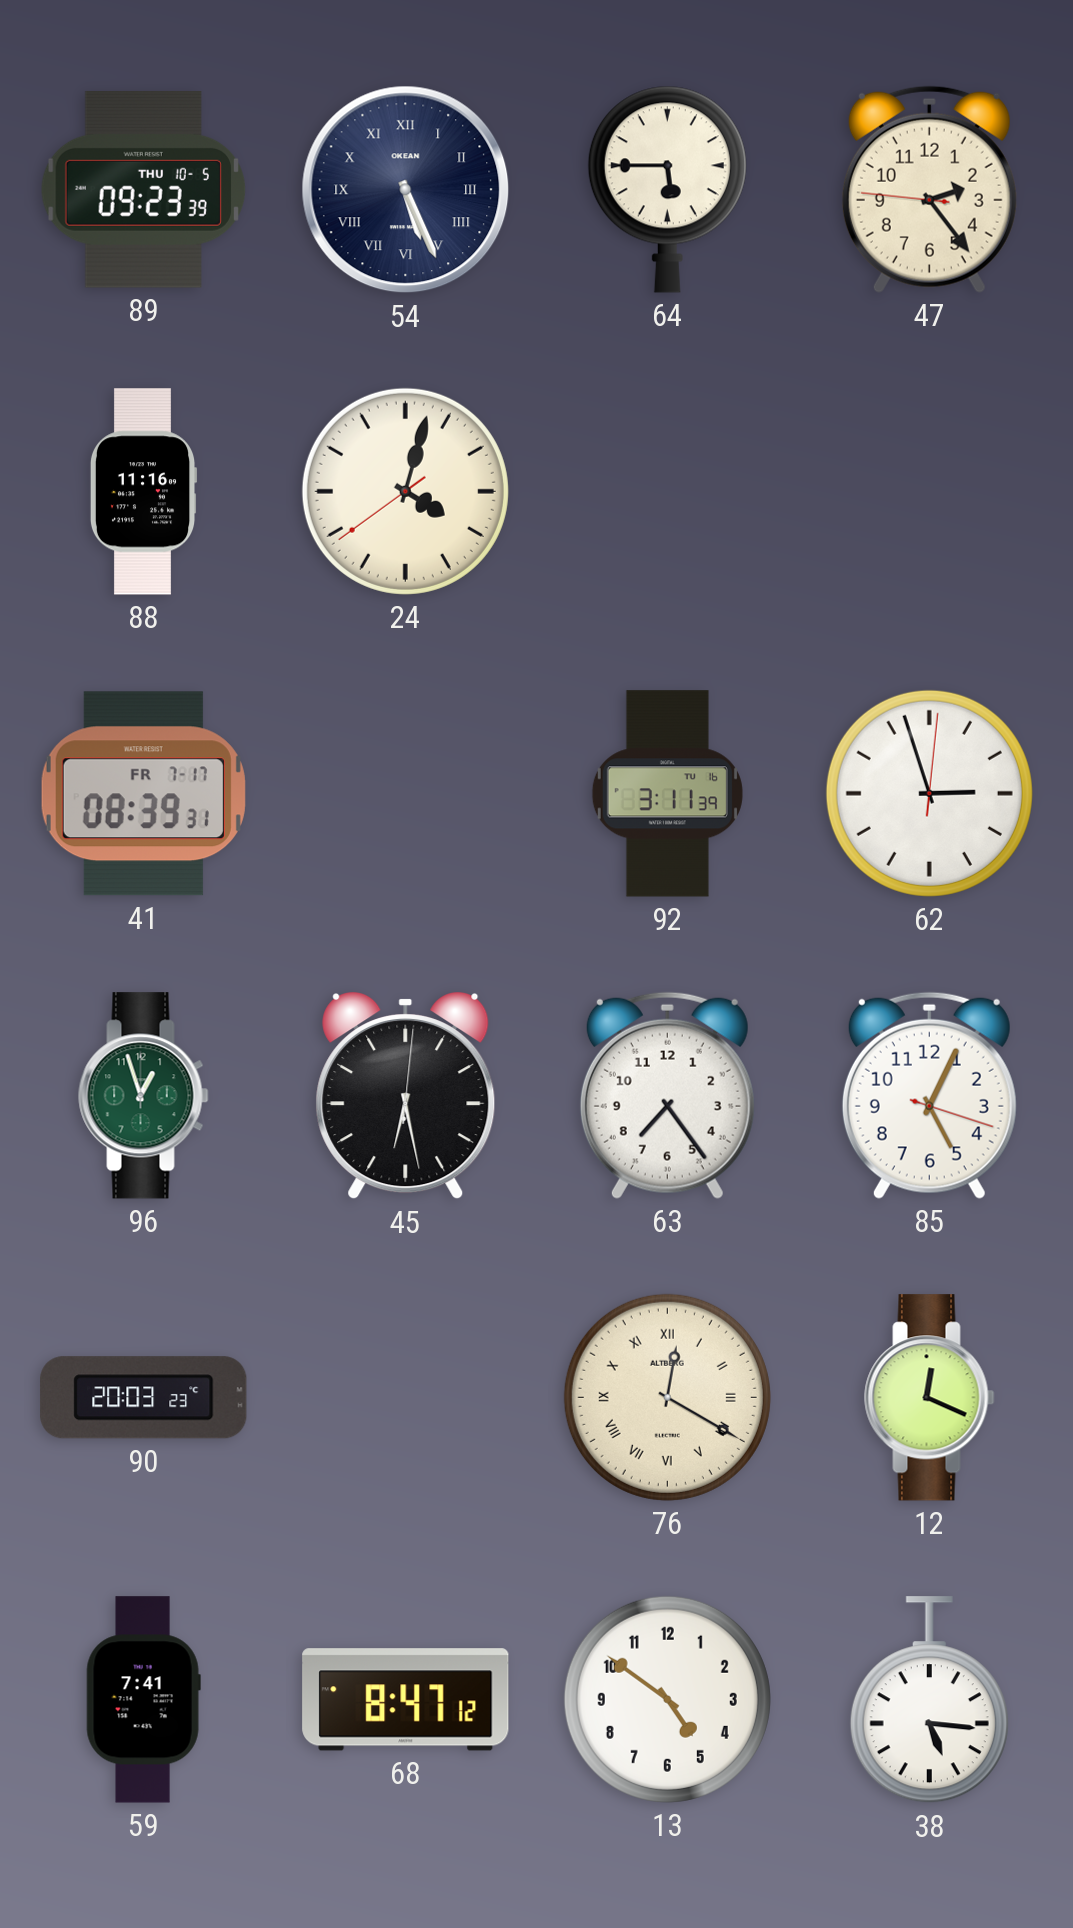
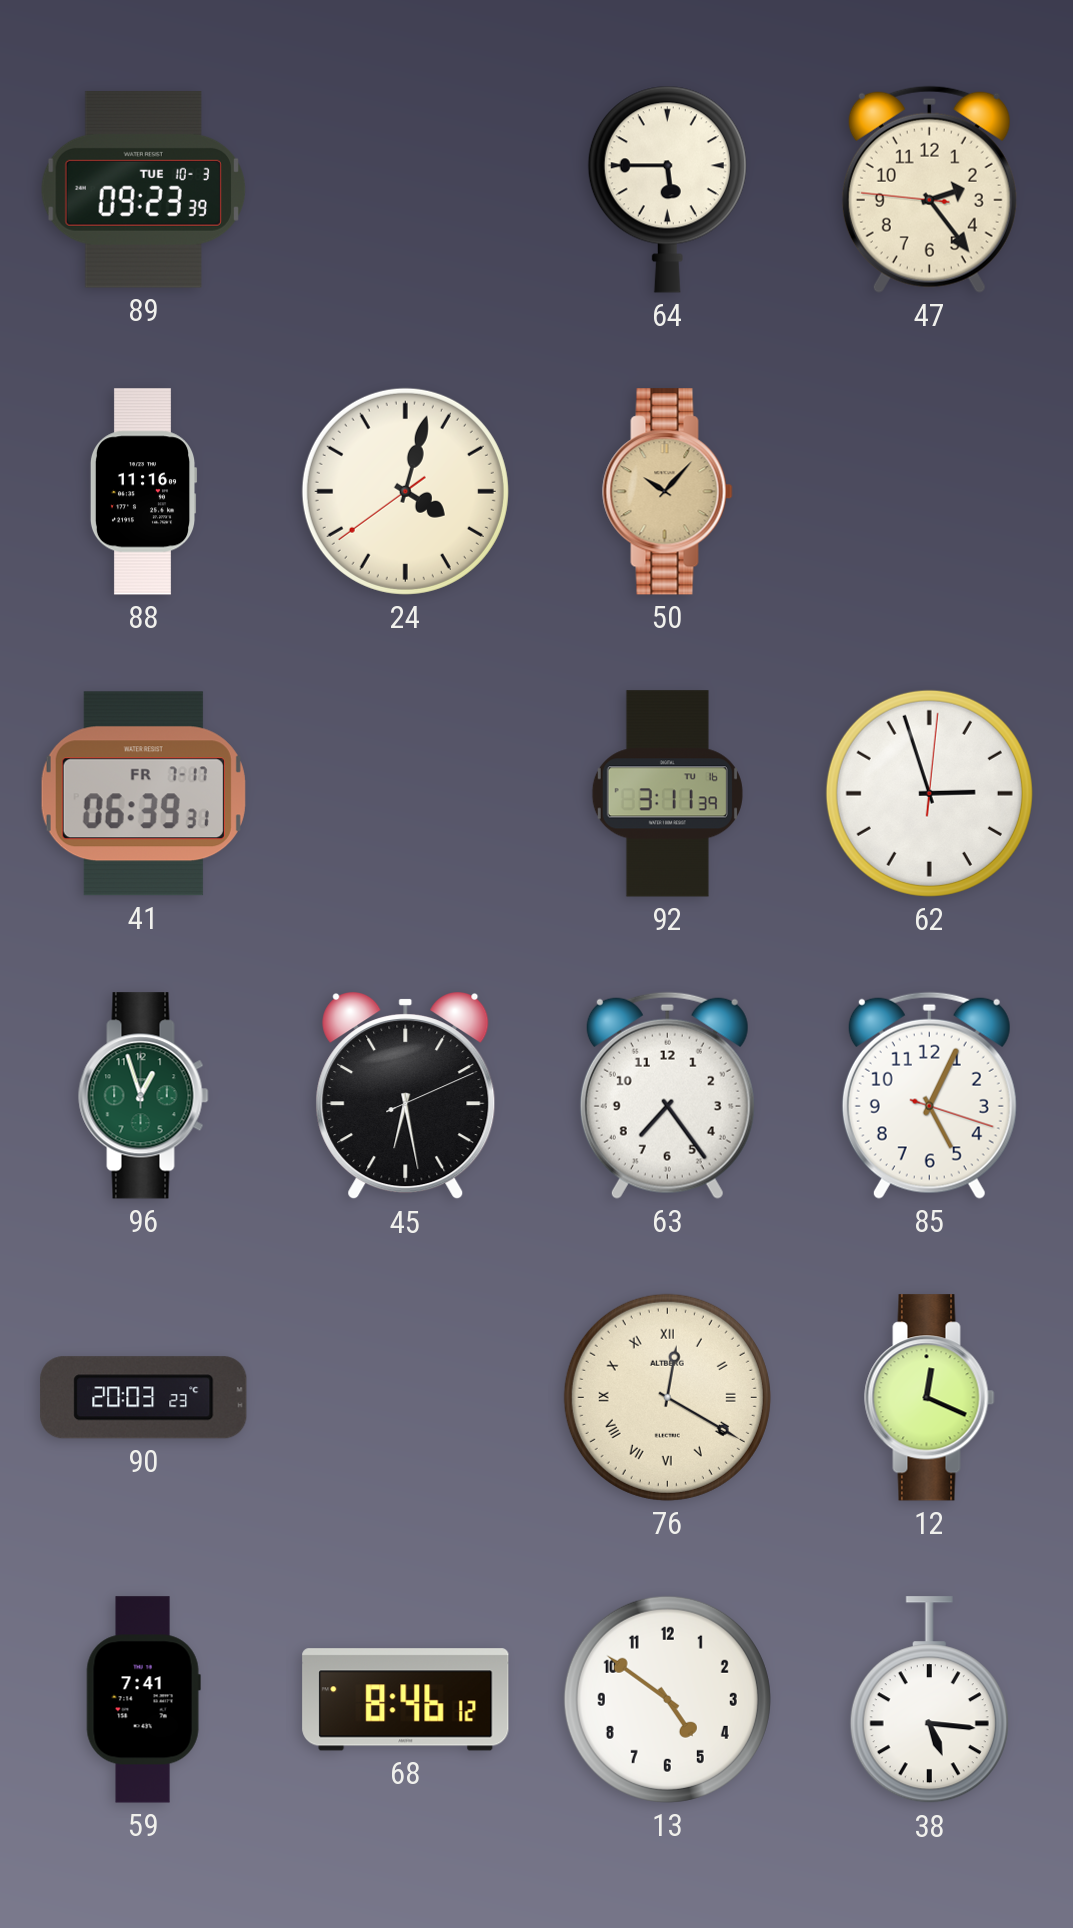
89 date: THU 10-5 -> TUE 10-3
54: 5:26 -> none
50: none -> 10:07
41: 08:39 -> 06:39
45: 6:28:01 -> 6:28:11
68: 8:47 -> 8:46
